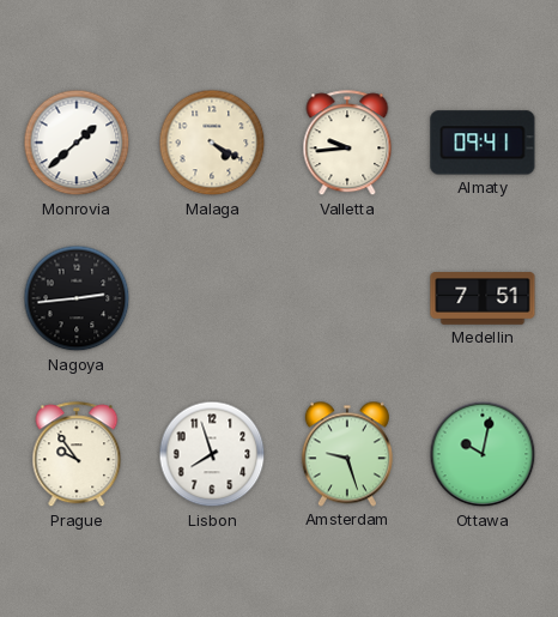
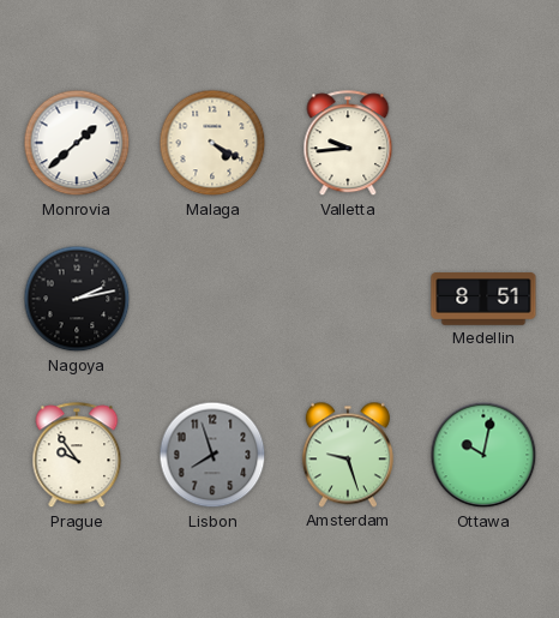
Almaty: 09:41 -> none
Nagoya: 2:44 -> 2:13
Medellin: 7:51 -> 8:51
Lisbon dial: white -> grey
